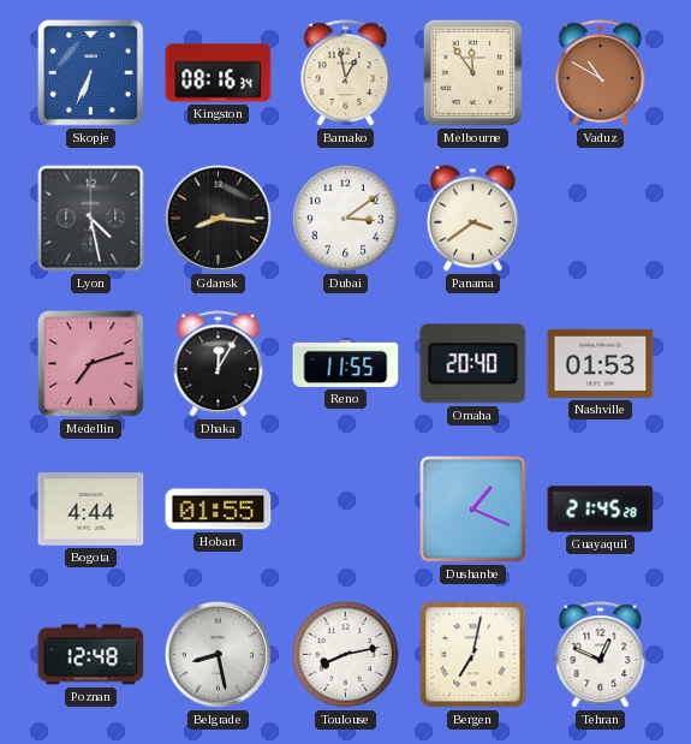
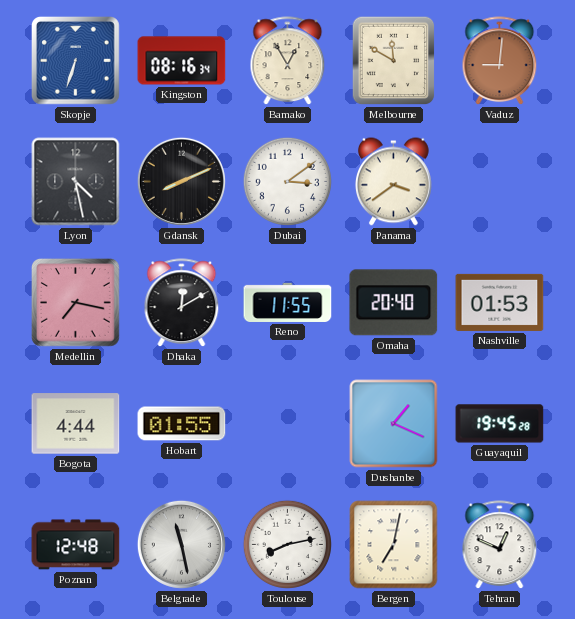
Skopje: 6:34 -> 6:33
Bamako: 12:58 -> 12:55
Melbourne: 11:54 -> 11:50
Vaduz: 10:50 -> 9:01
Gdansk: 8:16 -> 8:11
Medellin: 7:12 -> 7:17
Dhaka: 12:05 -> 12:10
Guayaquil: 21:45 -> 19:45
Belgrade: 8:28 -> 11:28
